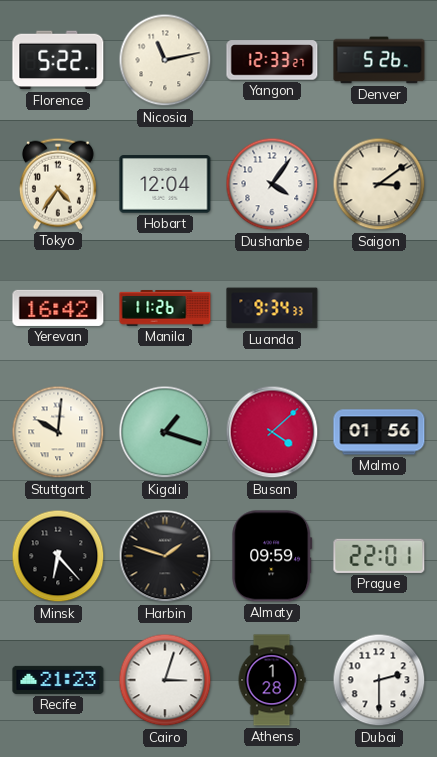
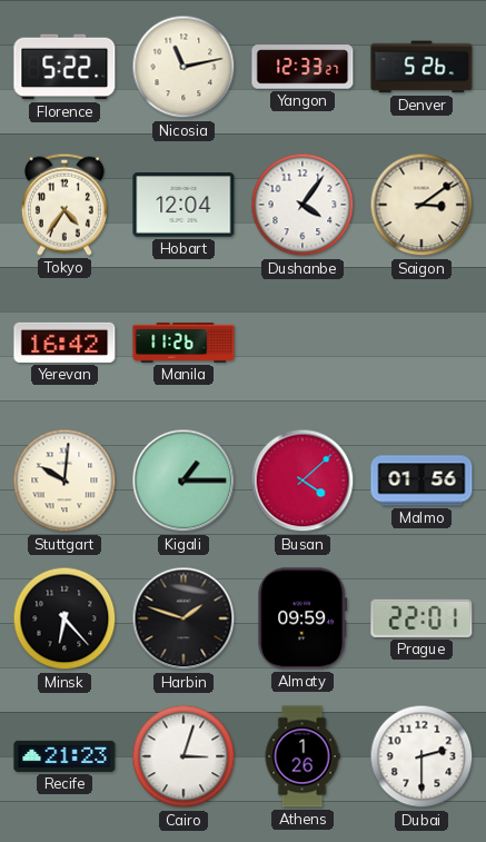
Luanda: 9:34 -> none
Kigali: 1:18 -> 1:15
Athens: 1:28 -> 1:26
